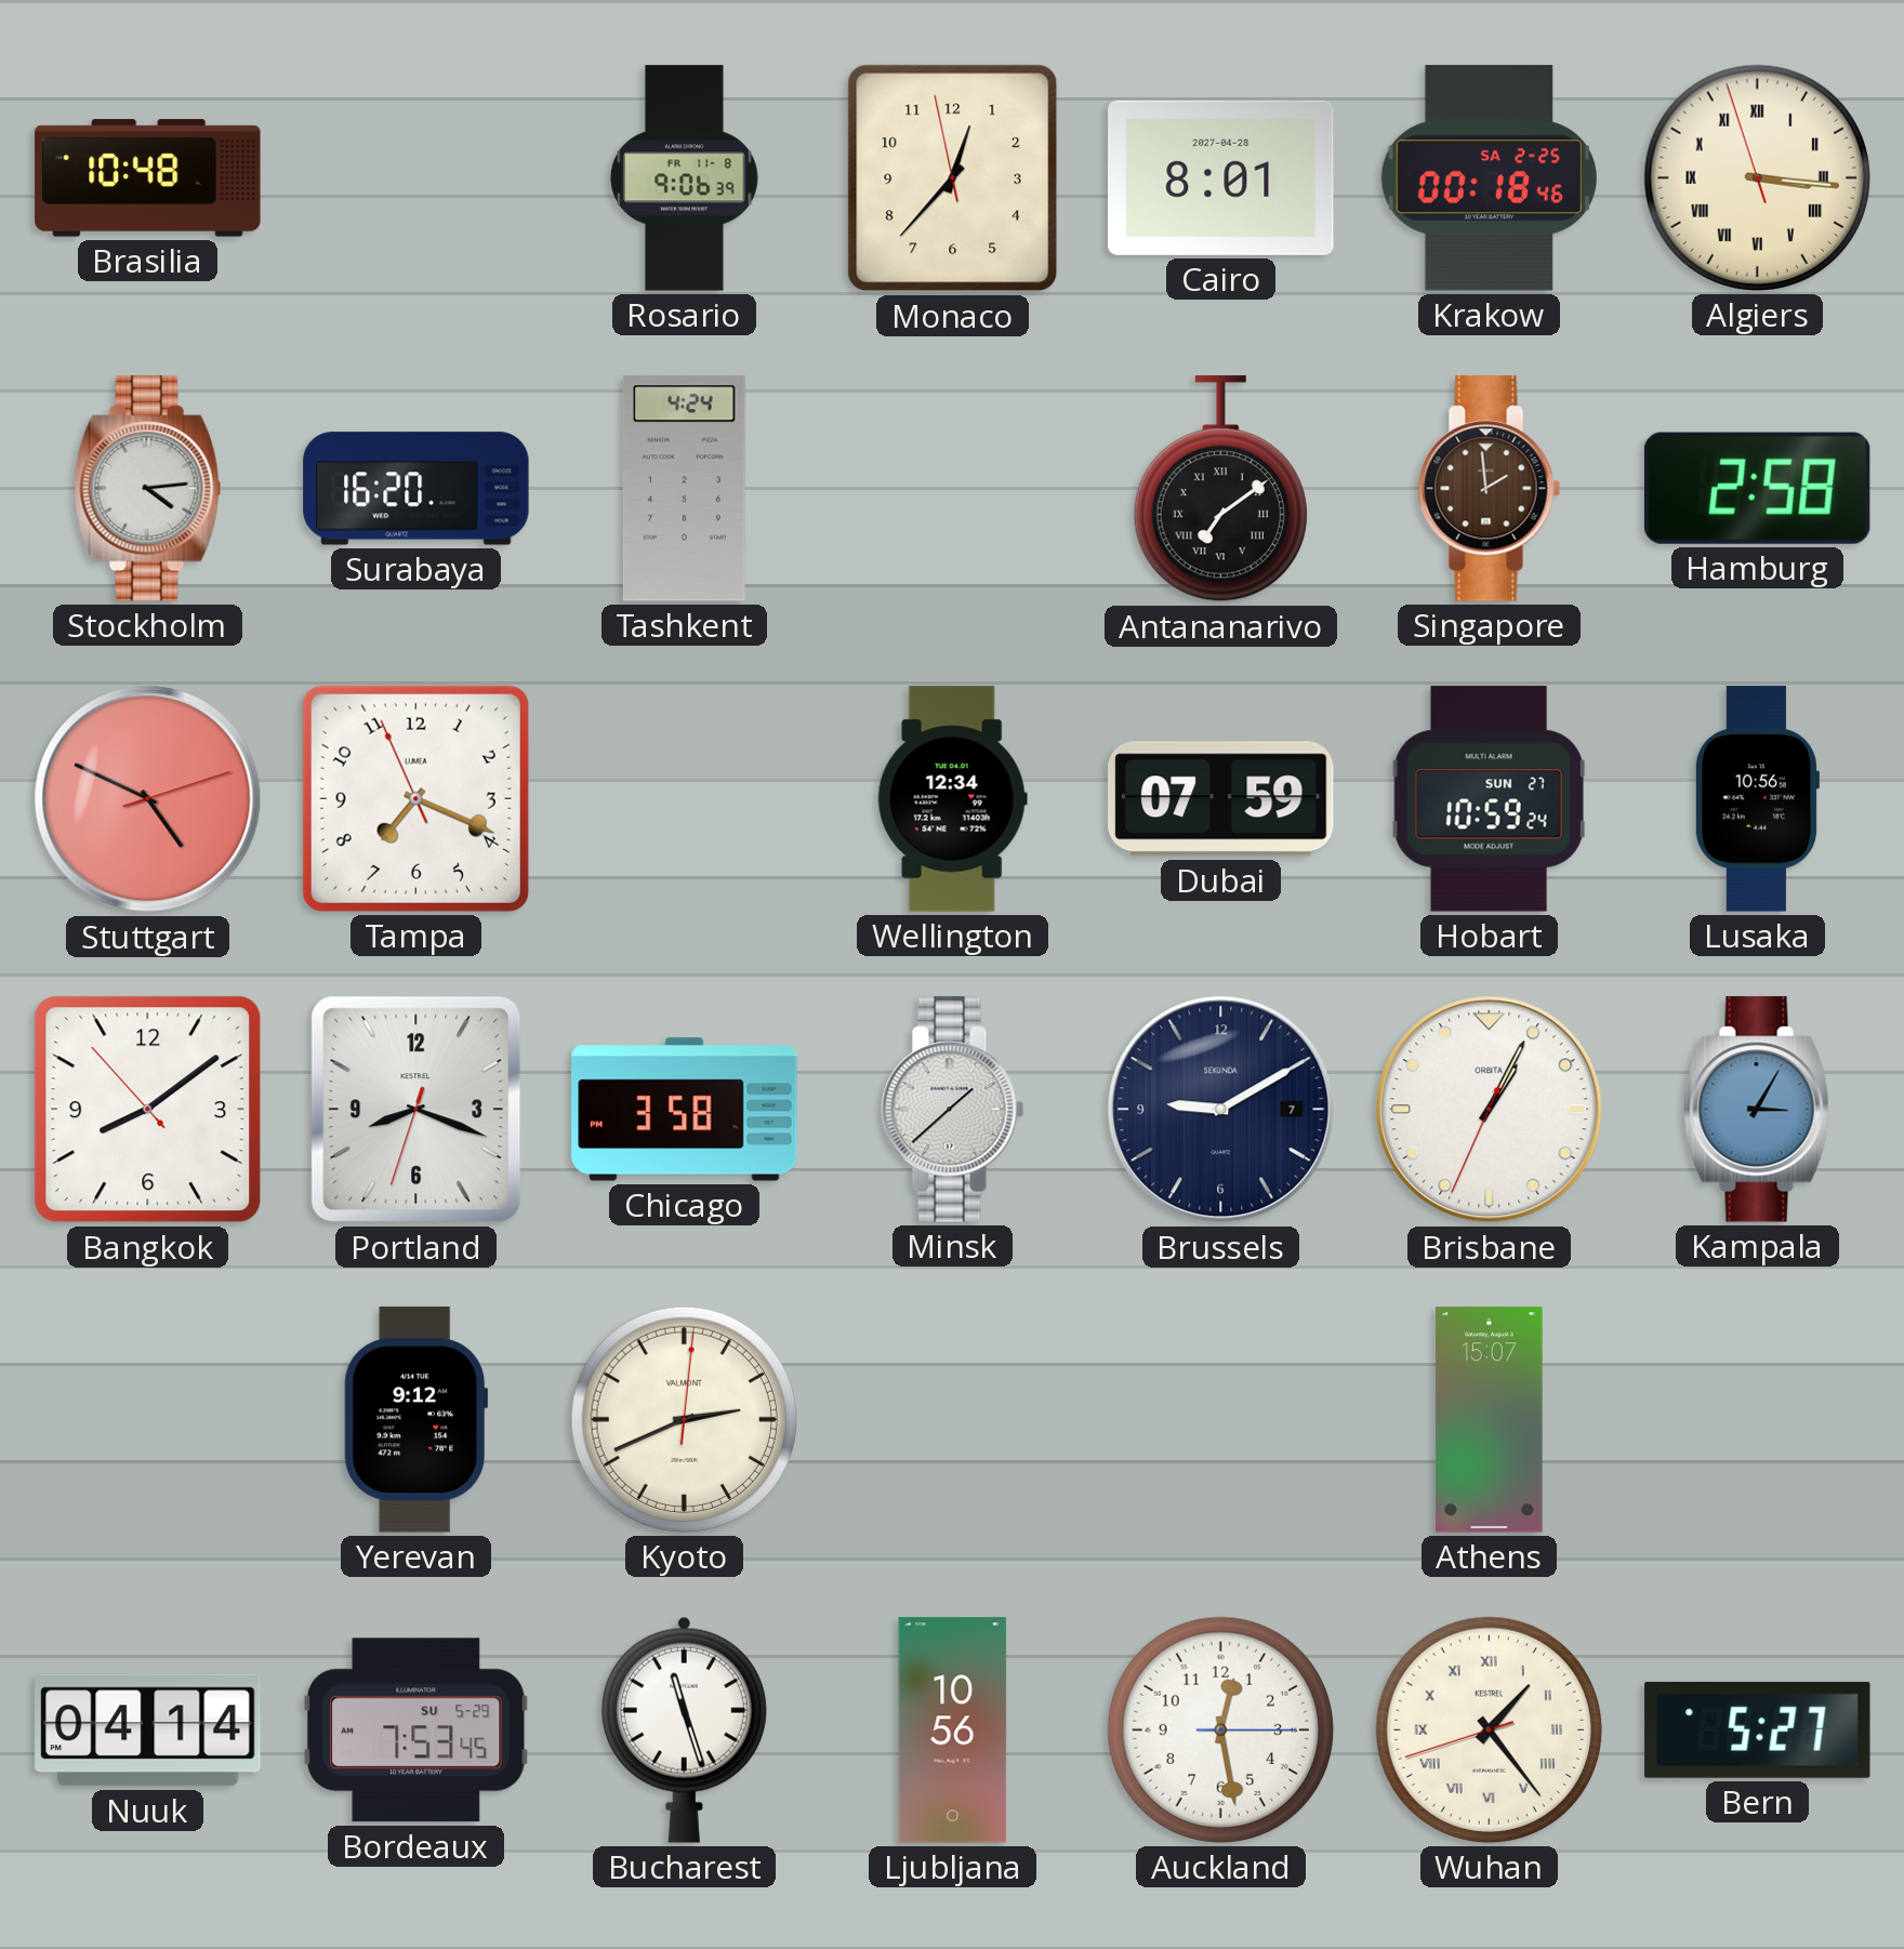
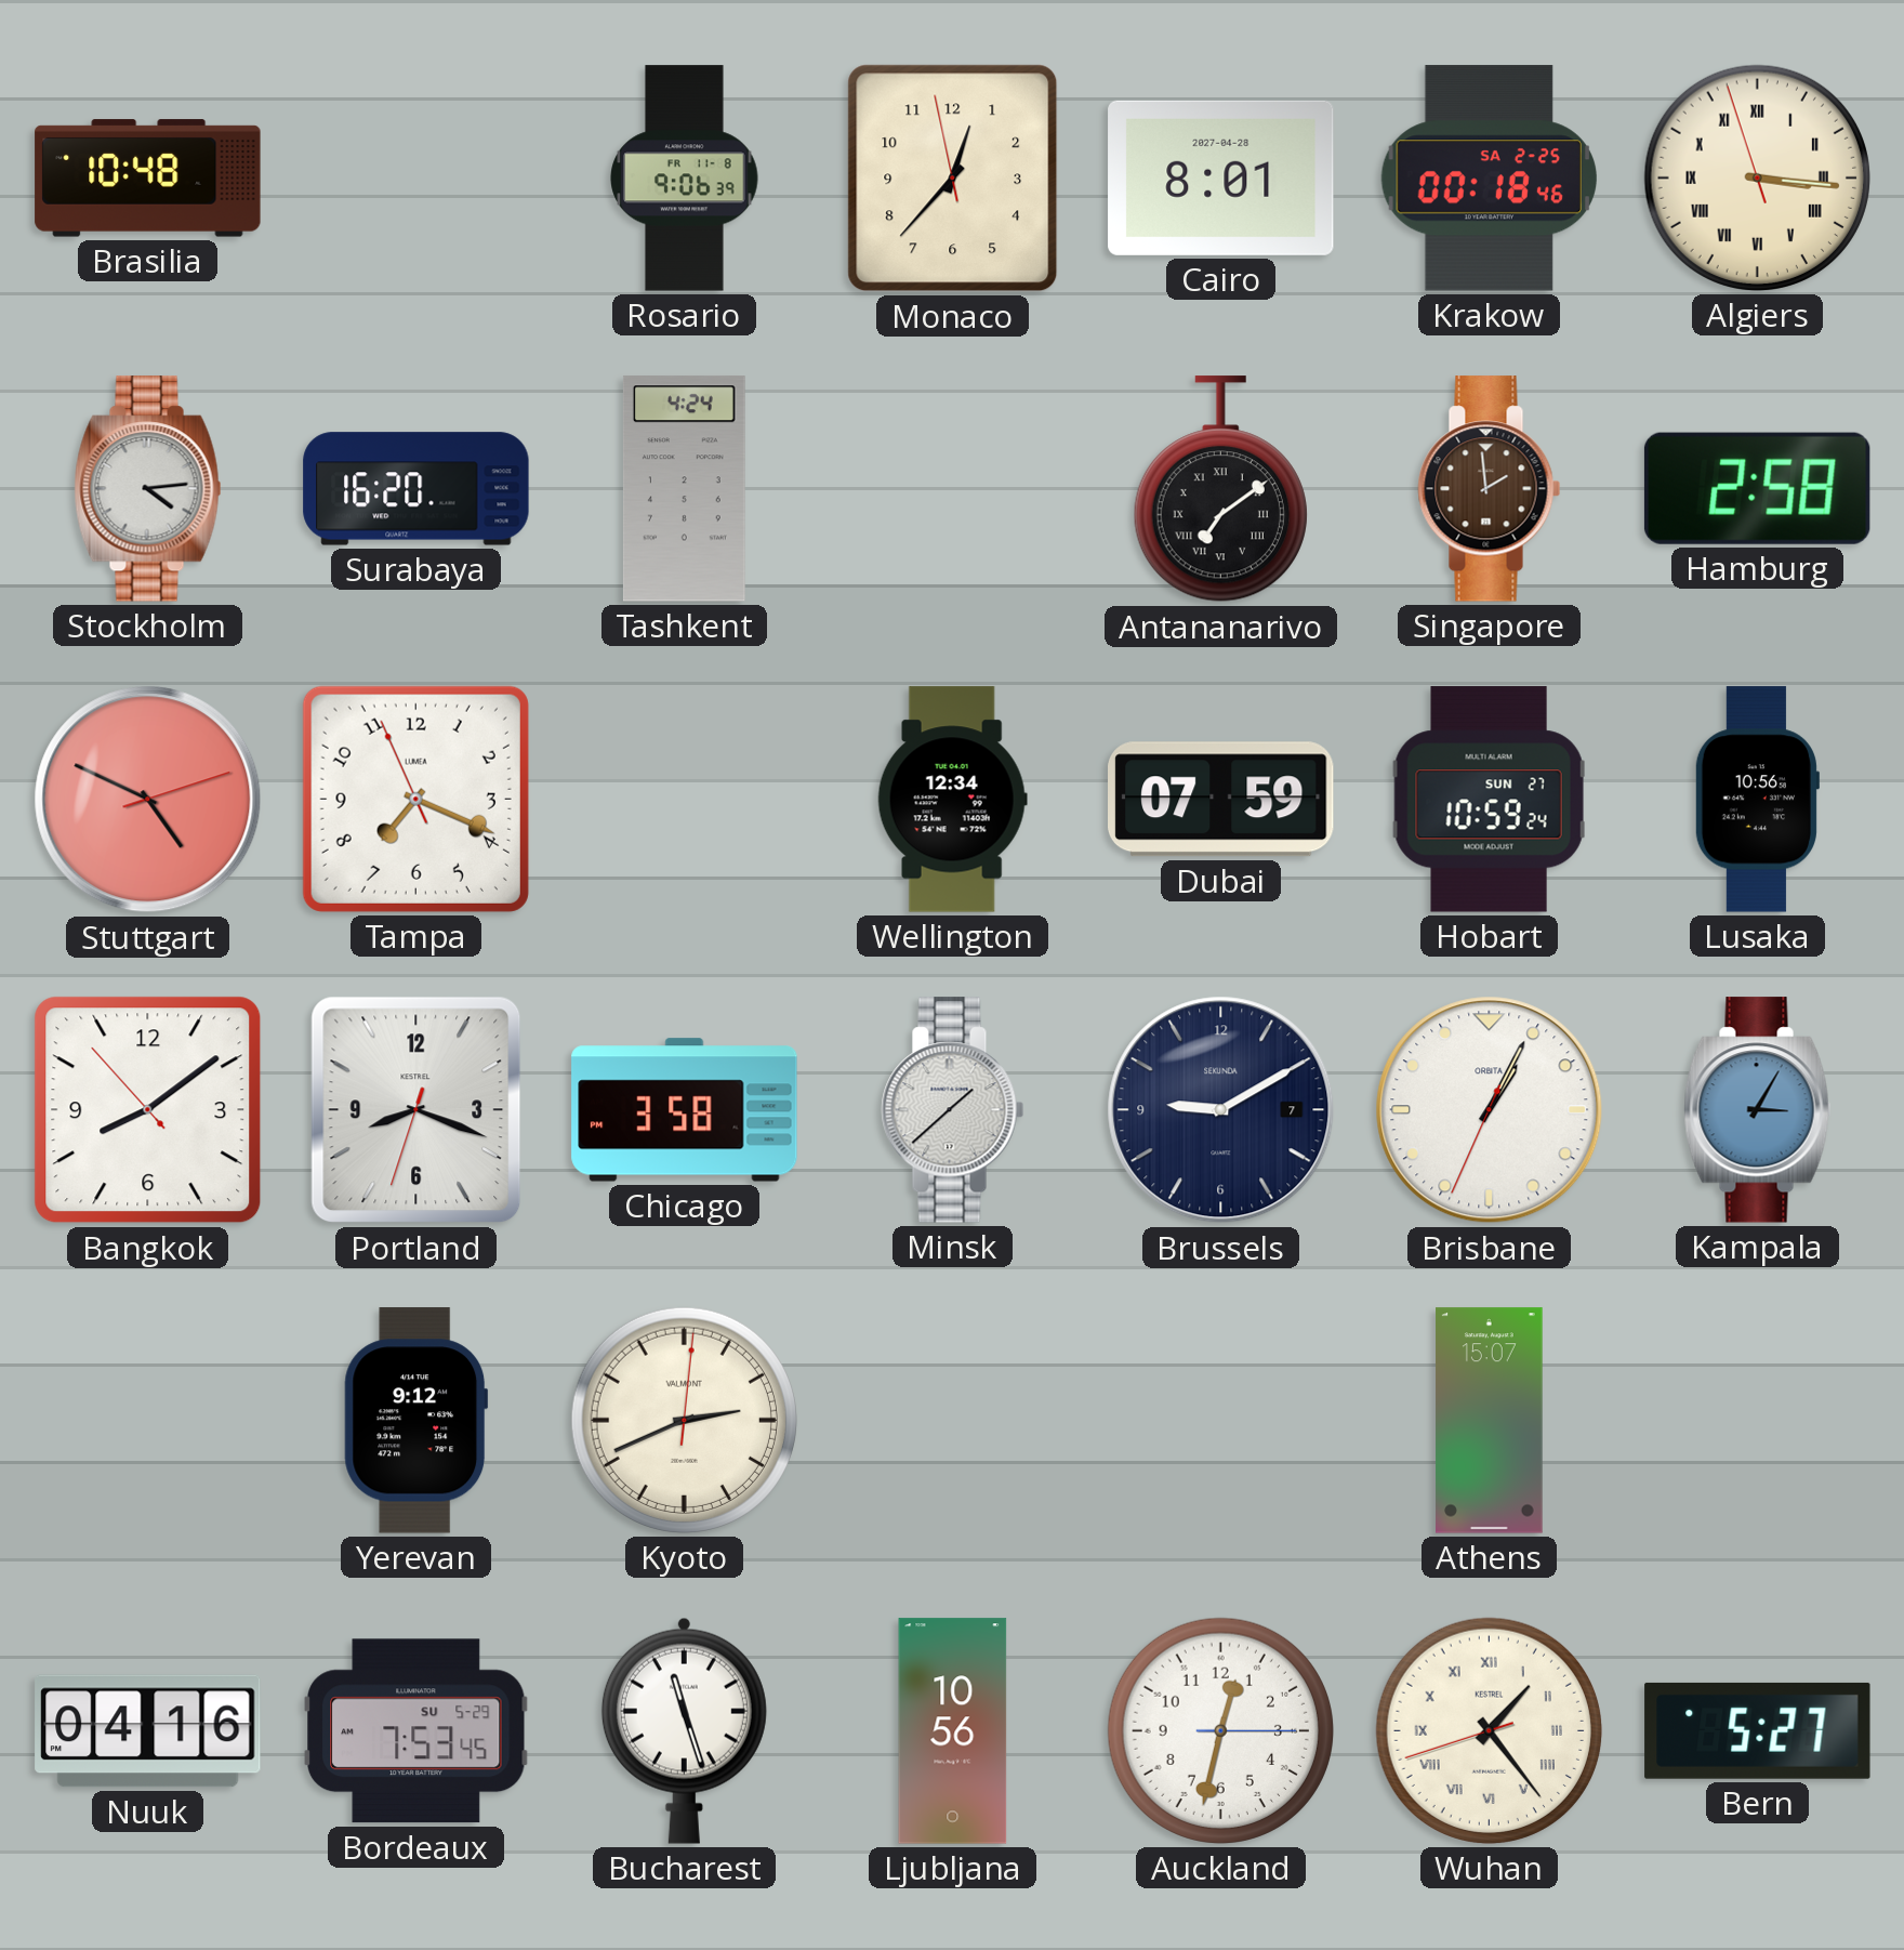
Nuuk: 04:14 -> 04:16
Auckland: 12:28 -> 12:32
